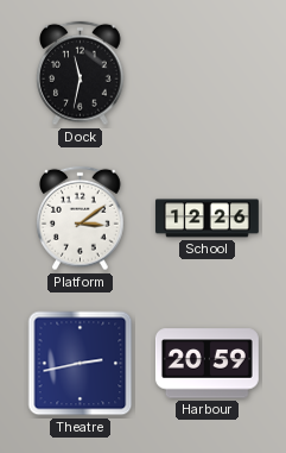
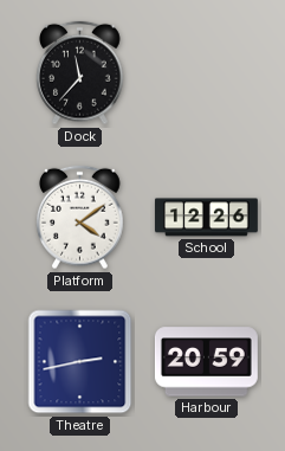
Dock: 11:32 -> 11:37
Platform: 3:09 -> 4:09
